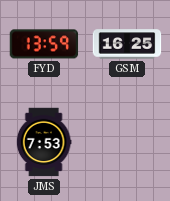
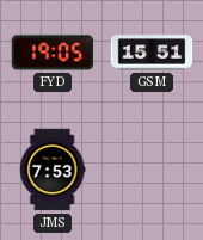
FYD: 13:59 -> 19:05
GSM: 16:25 -> 15:51
